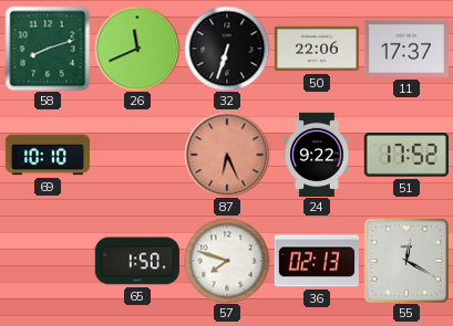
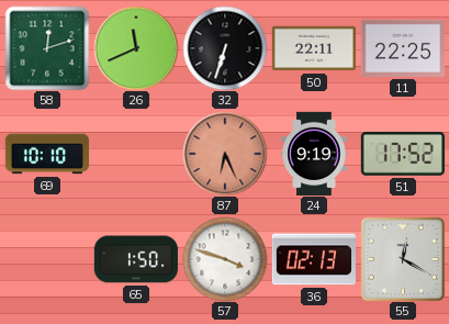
58: 8:12 -> 12:12
50: 22:06 -> 22:11
11: 17:37 -> 22:25
24: 9:22 -> 9:19
57: 7:48 -> 3:48
